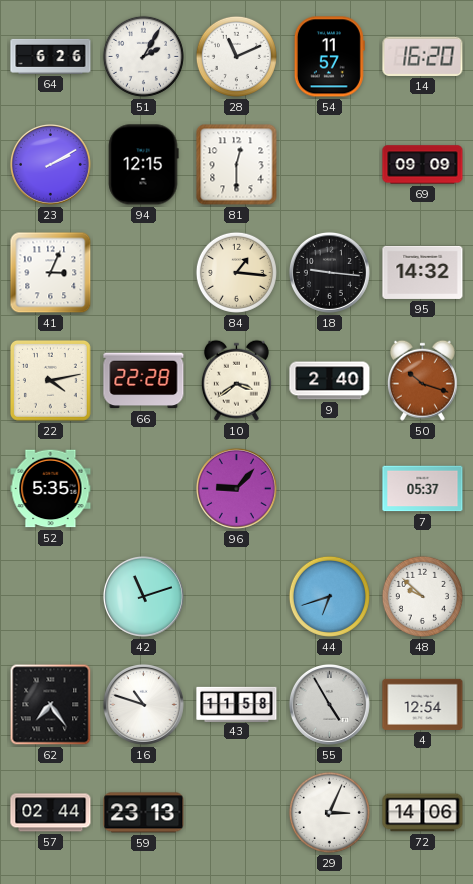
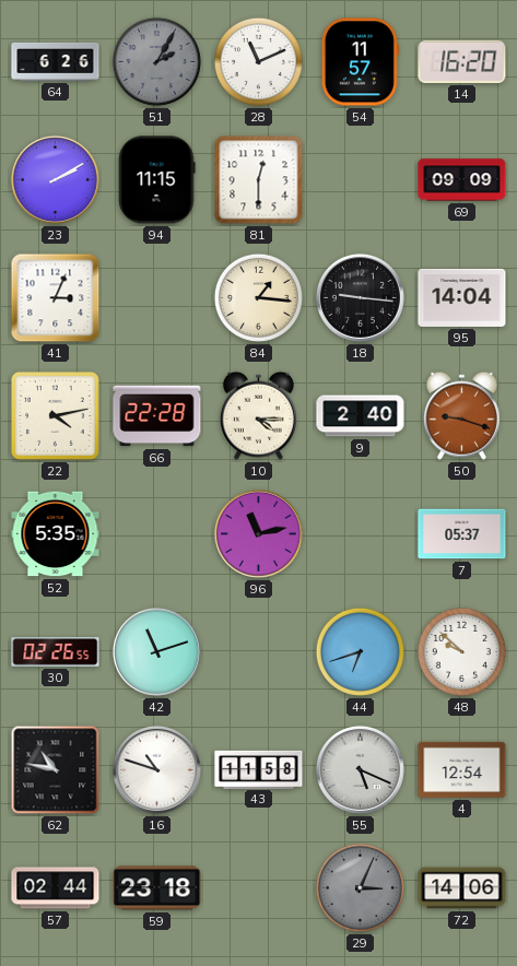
51 dial: white -> grey
94: 12:15 -> 11:15
95: 14:32 -> 14:04
10: 3:39 -> 4:15
50: 10:18 -> 9:18
96: 9:07 -> 11:13
30: none -> 02:26
62: 7:24 -> 10:47
55: 4:55 -> 5:19
59: 23:13 -> 23:18
29 dial: white -> grey
